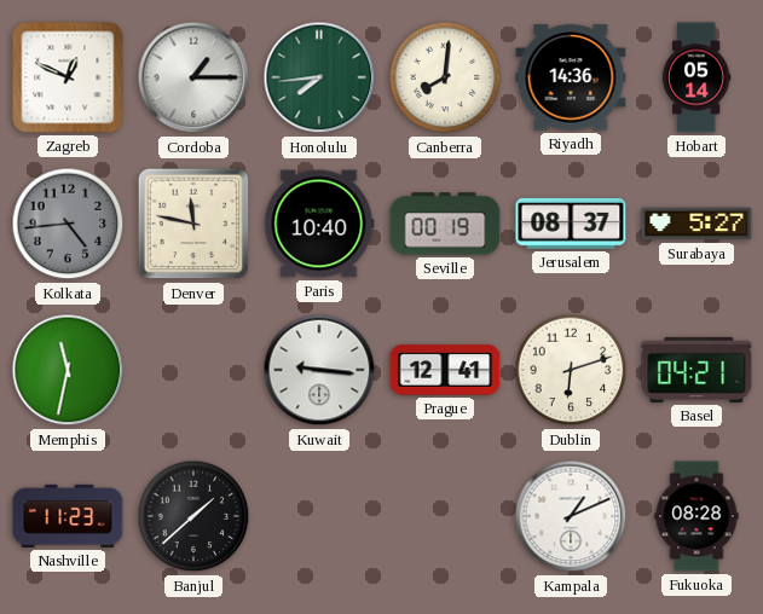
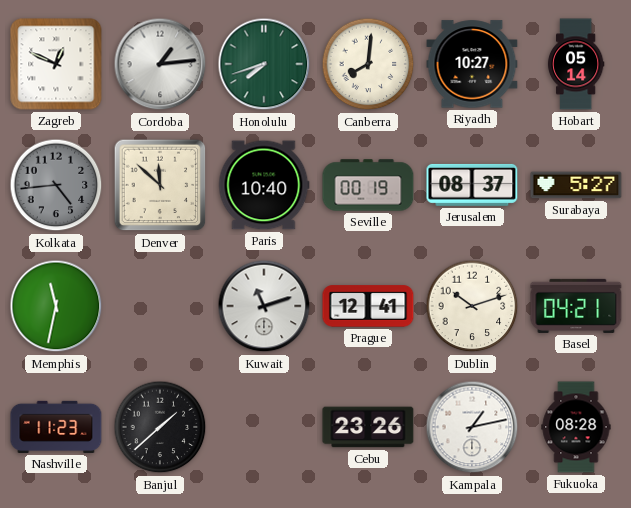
Cordoba: 1:15 -> 1:14
Honolulu: 7:44 -> 7:42
Riyadh: 14:36 -> 10:27
Denver: 11:47 -> 11:52
Kuwait: 9:16 -> 11:12
Dublin: 6:12 -> 10:12
Cebu: none -> 23:26
Kampala: 1:11 -> 1:13
